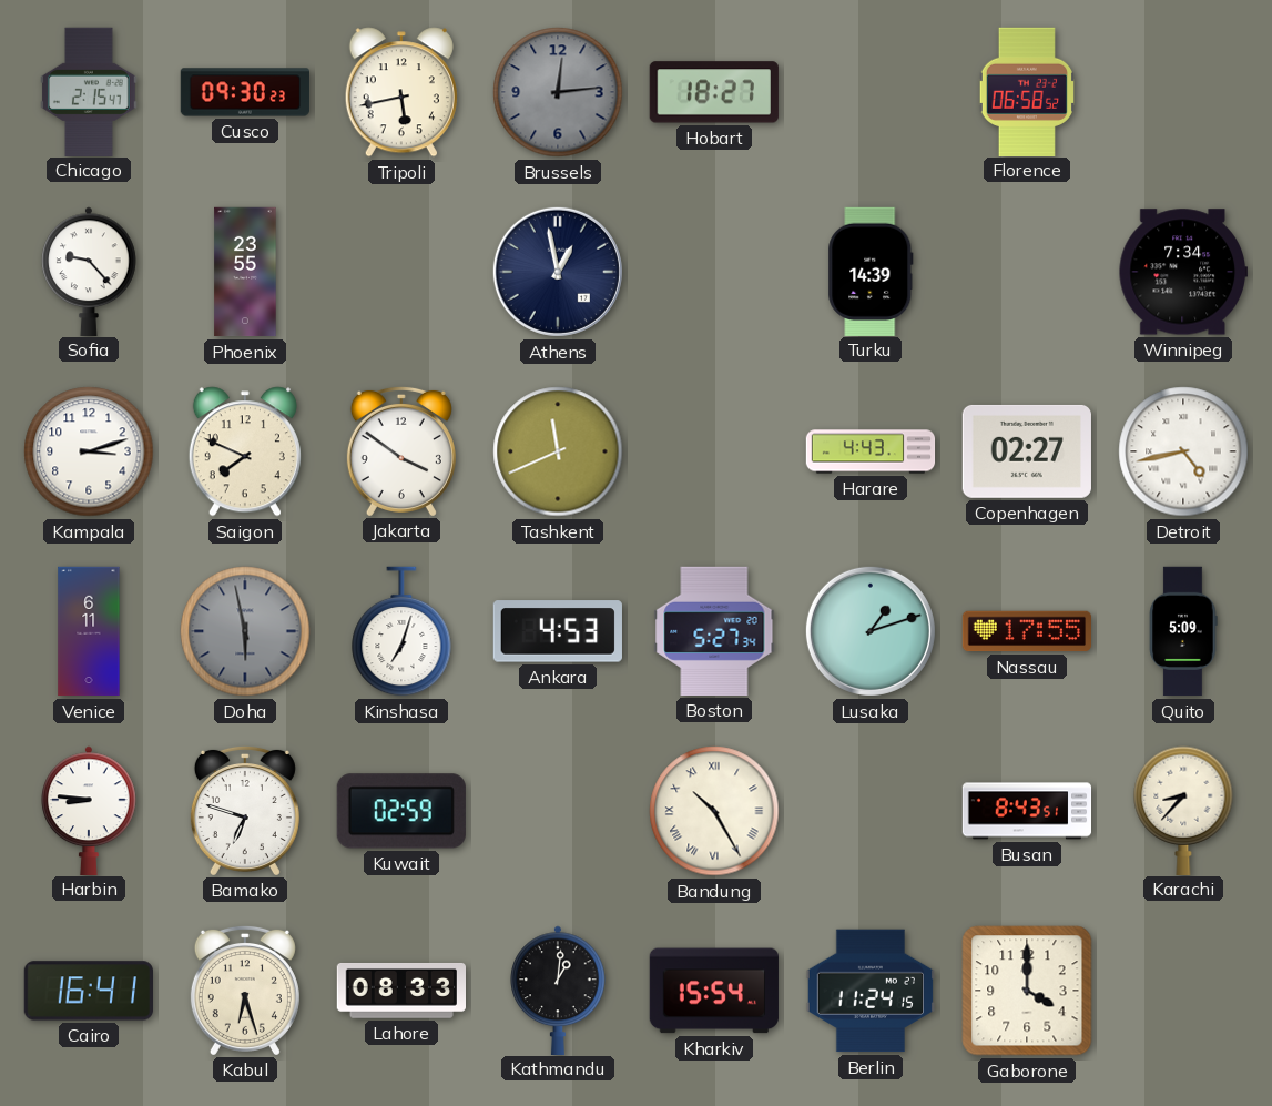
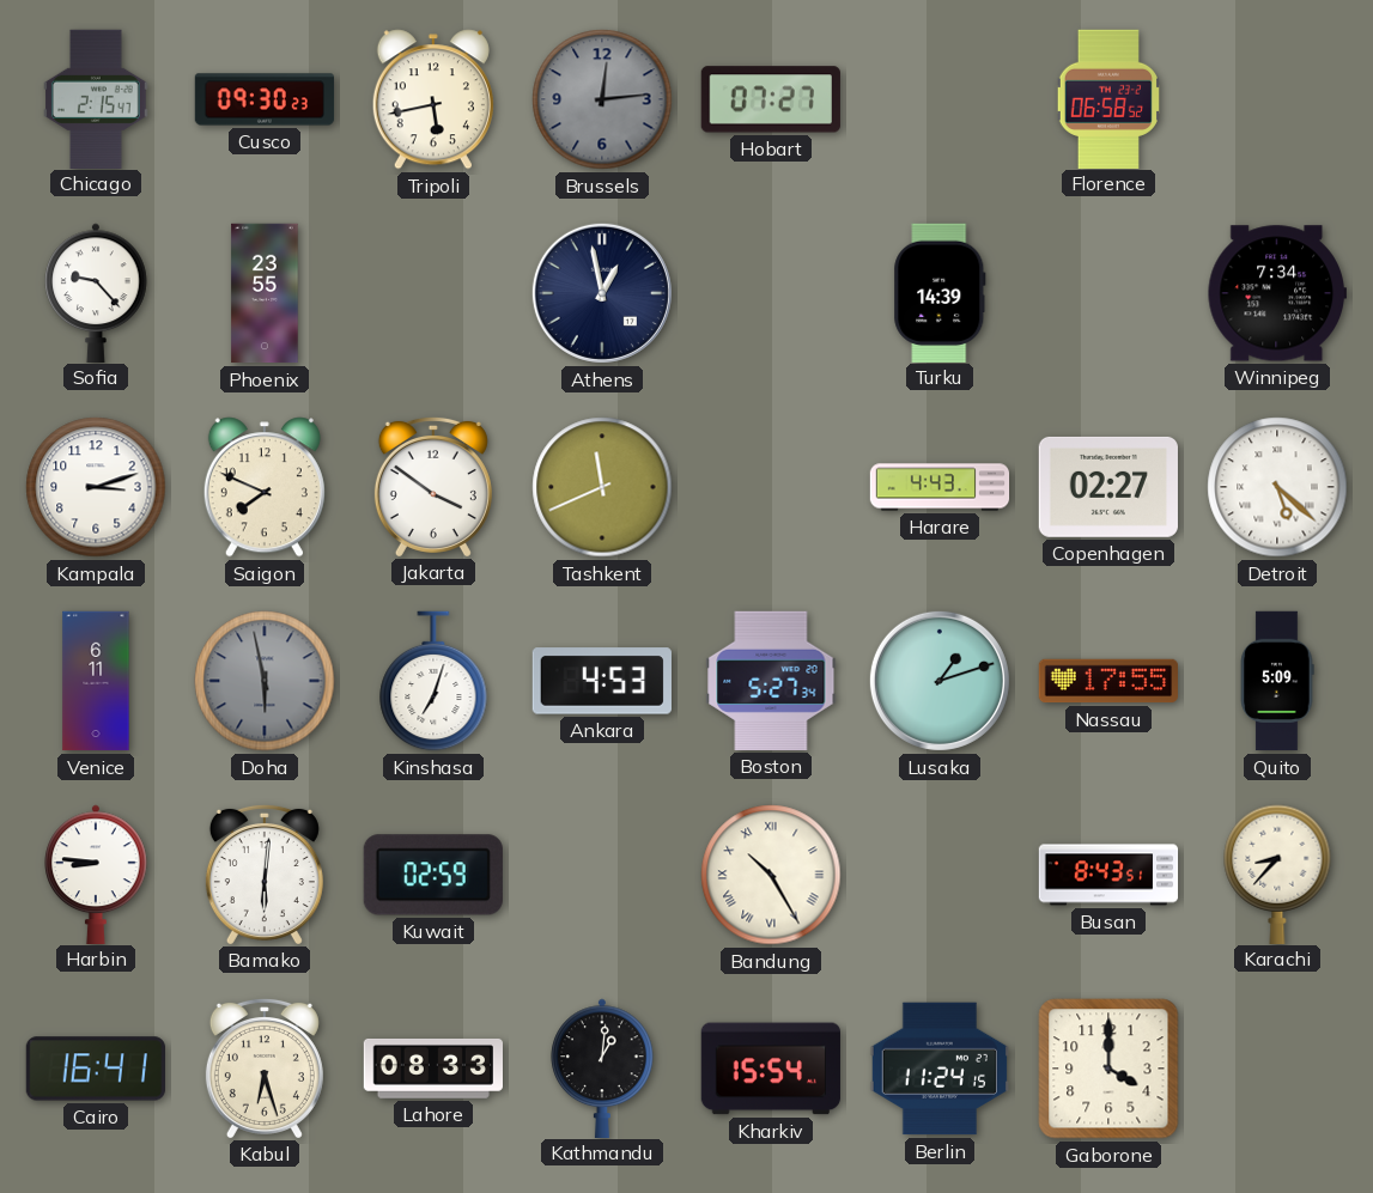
Hobart: 18:27 -> 07:27
Detroit: 4:43 -> 5:22
Bamako: 6:48 -> 6:01
